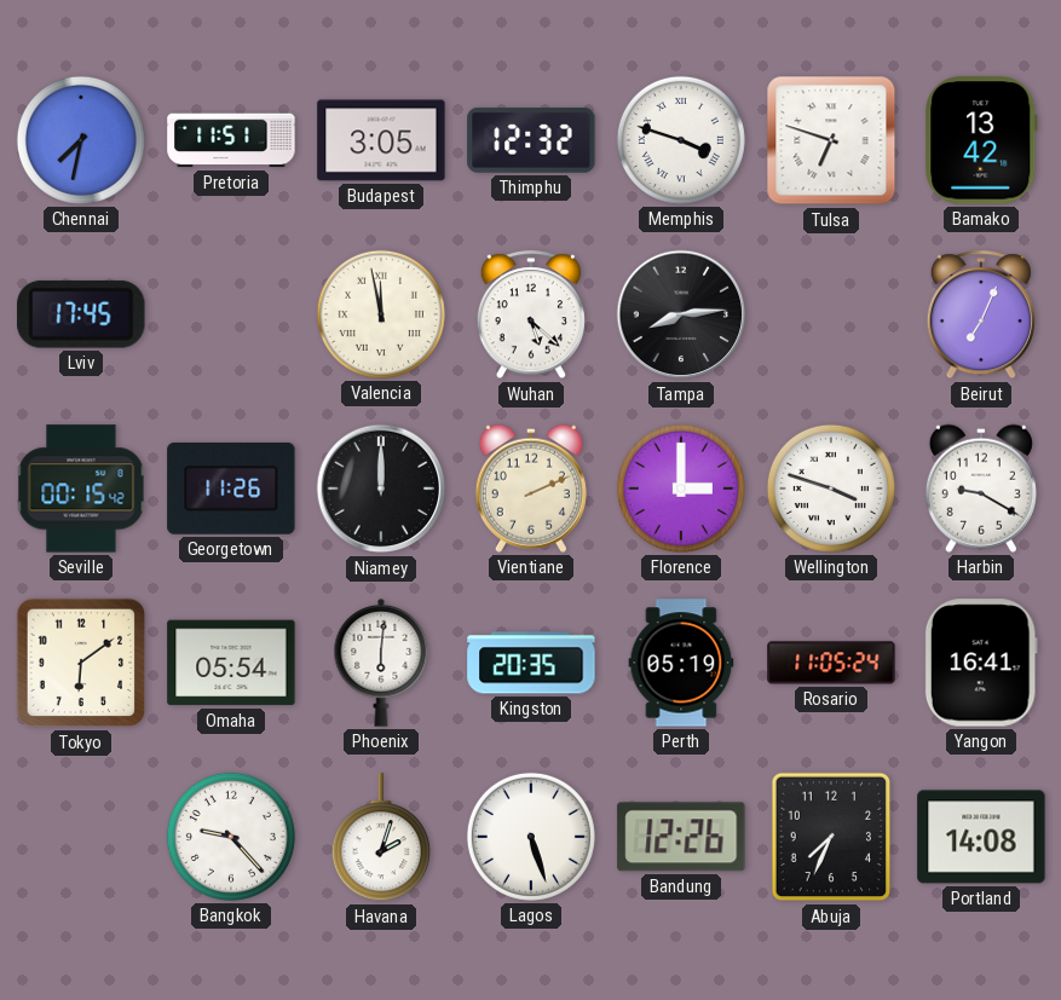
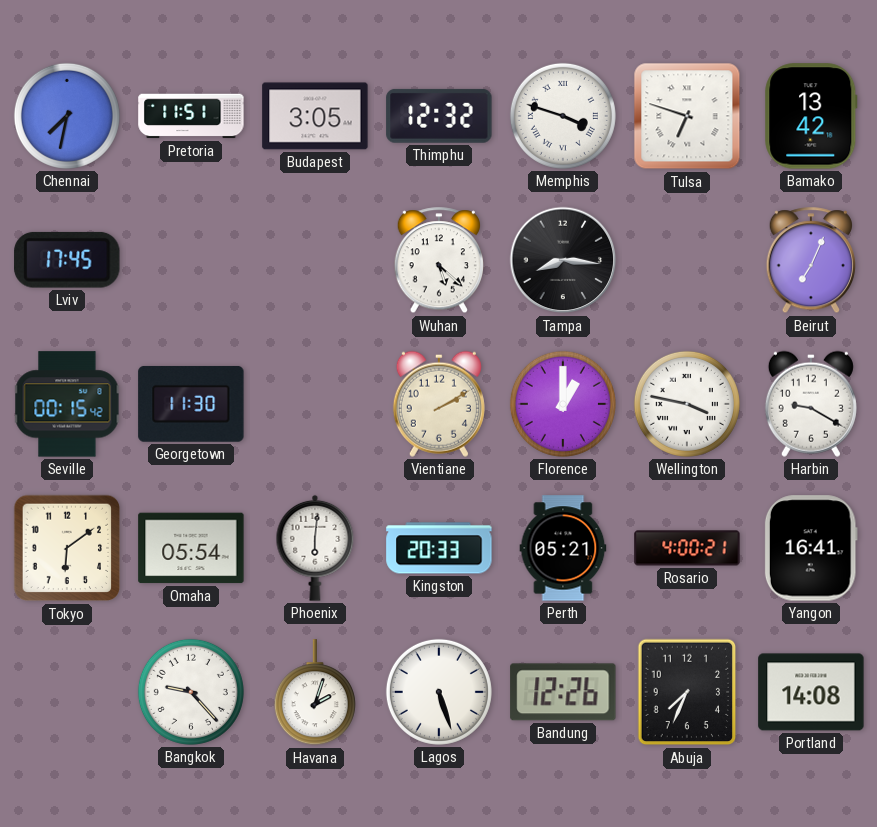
Valencia: 11:58 -> none
Tampa: 8:14 -> 8:16
Georgetown: 11:26 -> 11:30
Niamey: 12:00 -> none
Vientiane: 2:11 -> 2:10
Florence: 3:00 -> 1:00
Wellington: 3:48 -> 3:47
Kingston: 20:35 -> 20:33
Perth: 05:19 -> 05:21
Rosario: 11:05 -> 4:00
